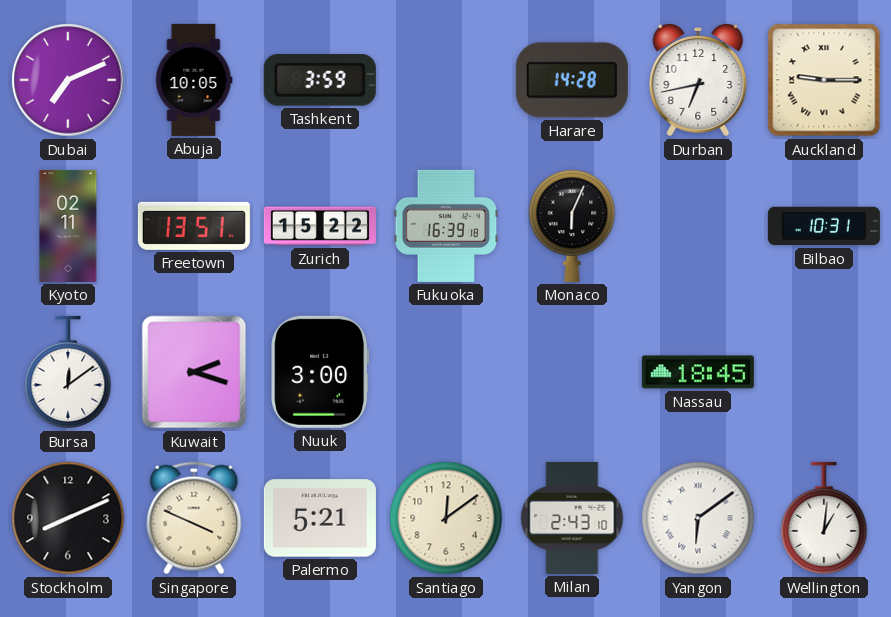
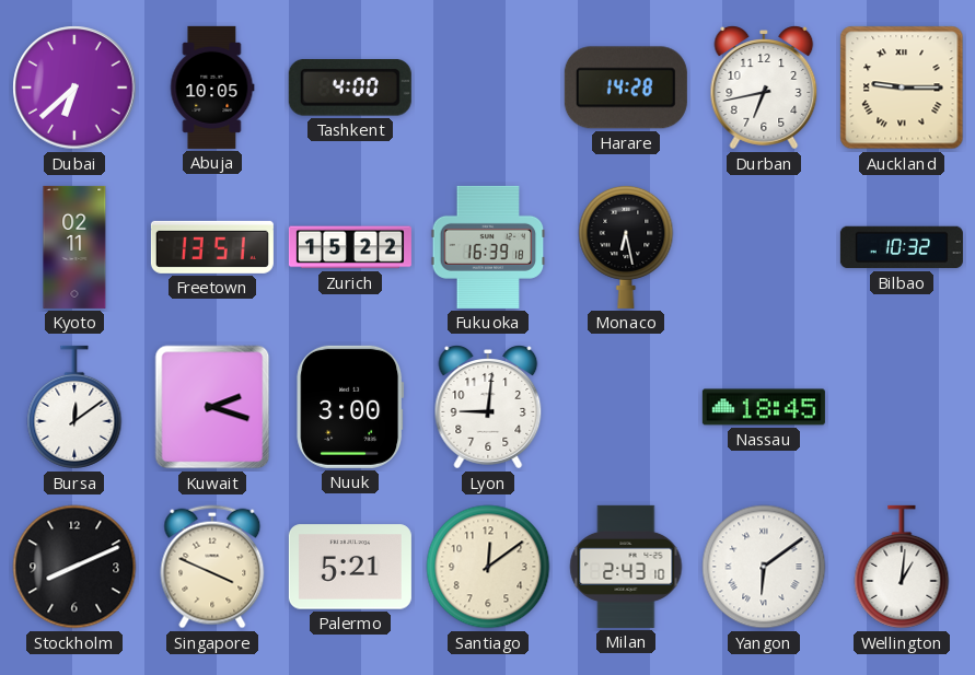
Dubai: 7:11 -> 6:38
Tashkent: 3:59 -> 4:00
Monaco: 6:04 -> 6:28
Bilbao: 10:31 -> 10:32
Lyon: none -> 9:01
